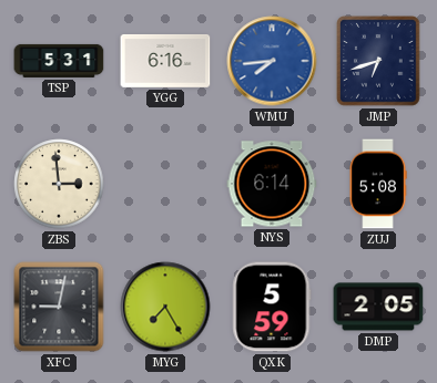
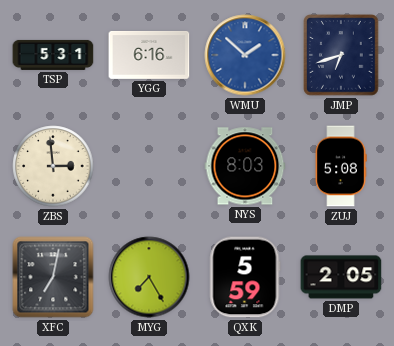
WMU: 7:44 -> 1:52
NYS: 6:14 -> 8:03
XFC: 9:02 -> 7:02
